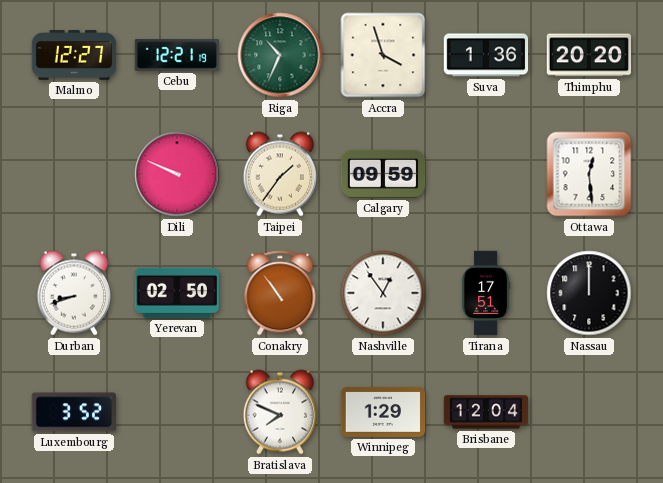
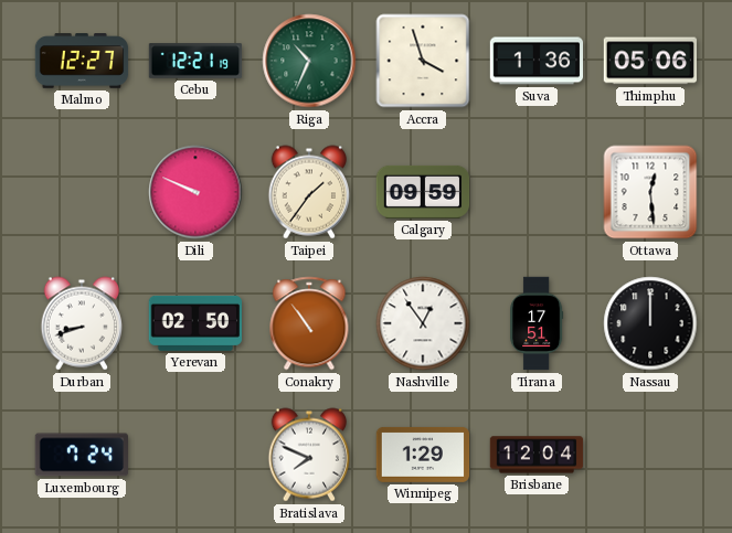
Thimphu: 20:20 -> 05:06
Luxembourg: 3:52 -> 7:24
